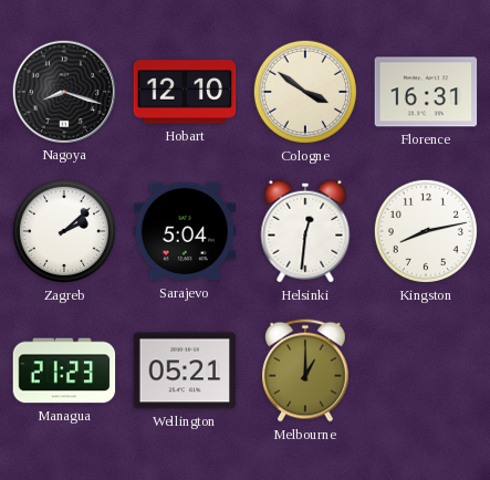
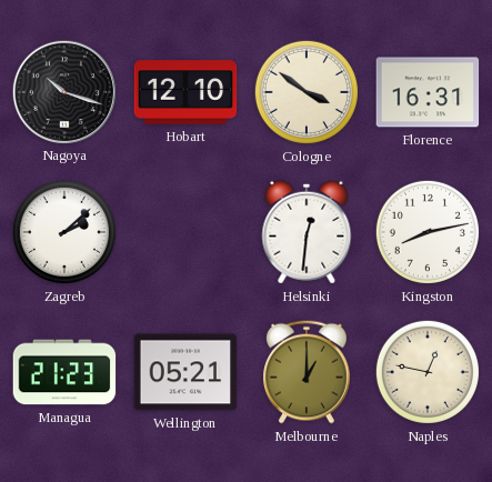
Nagoya: 8:18 -> 10:18
Sarajevo: 5:04 -> none
Naples: none -> 12:47
